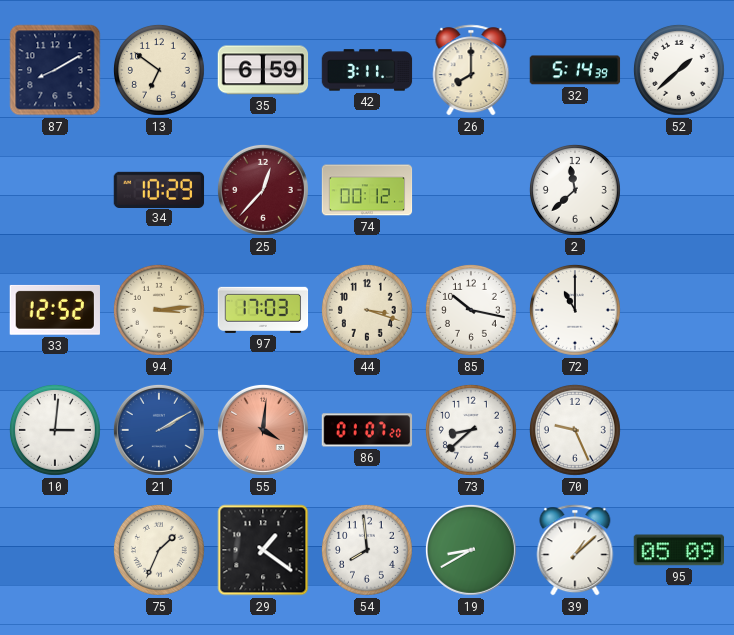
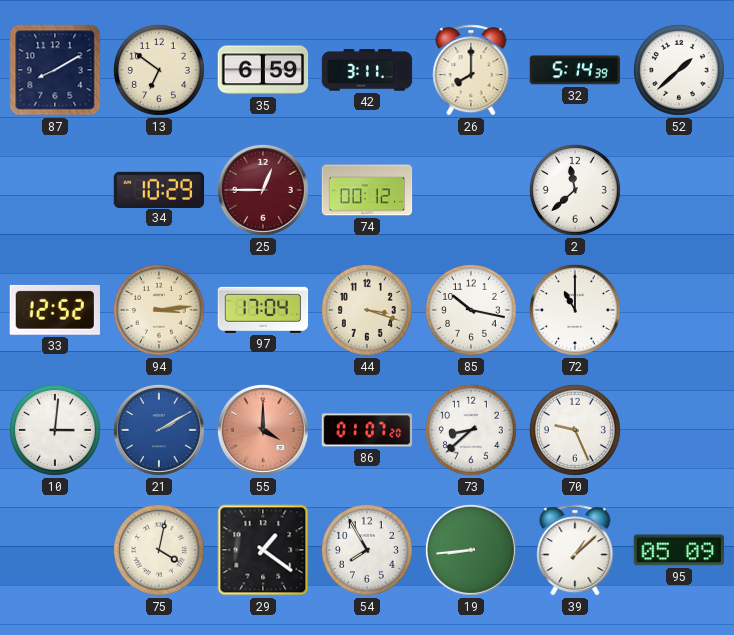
25: 12:37 -> 12:45
97: 17:03 -> 17:04
55: 4:01 -> 4:00
75: 1:34 -> 4:02
54: 7:59 -> 7:55
19: 8:40 -> 8:44
